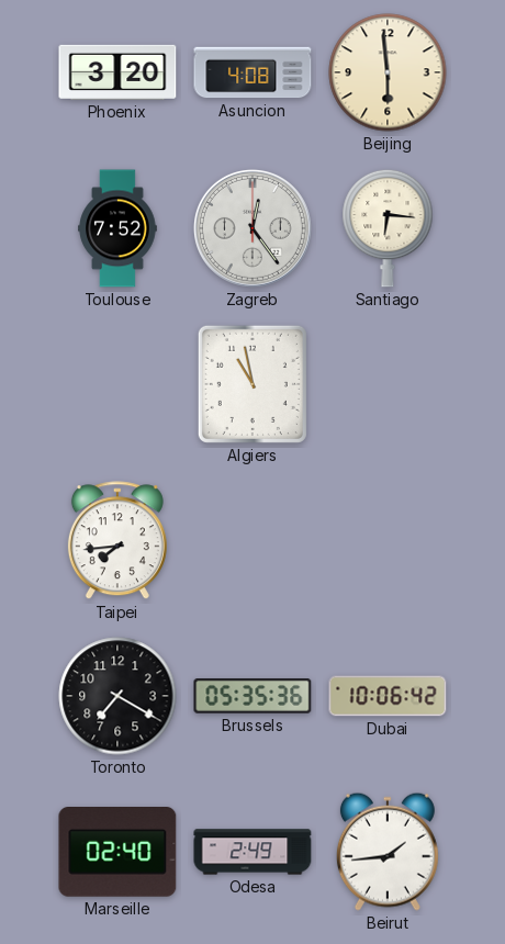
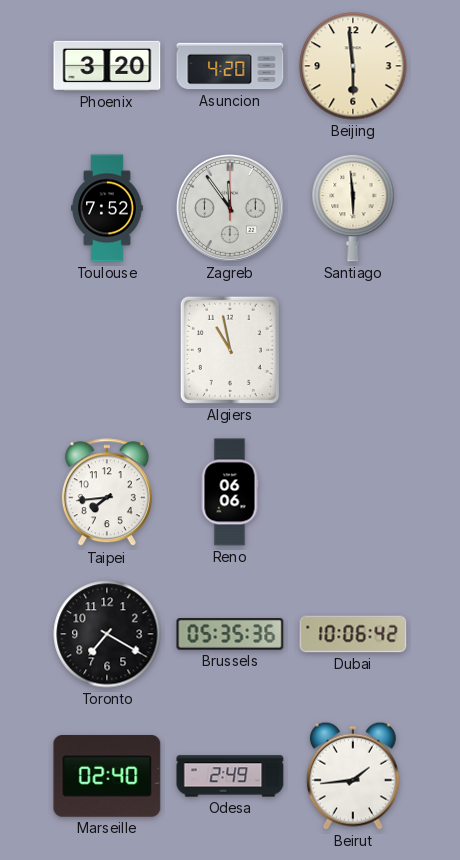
Asuncion: 4:08 -> 4:20
Zagreb: 12:24 -> 11:54
Santiago: 6:16 -> 5:59
Reno: none -> 06:06
